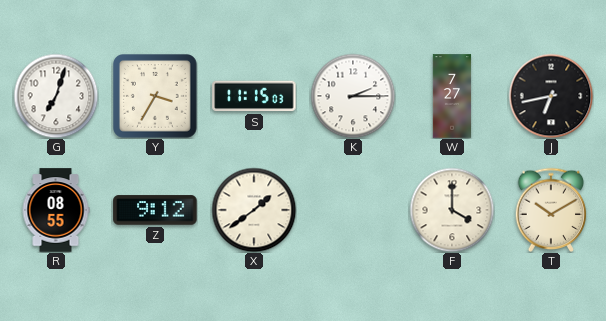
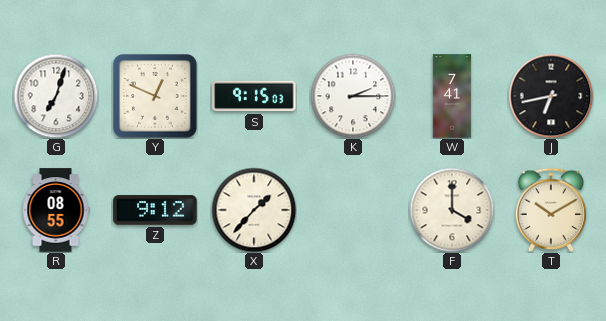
Y: 3:35 -> 12:49
S: 11:15 -> 9:15
W: 7:27 -> 7:41
X: 1:39 -> 1:37
